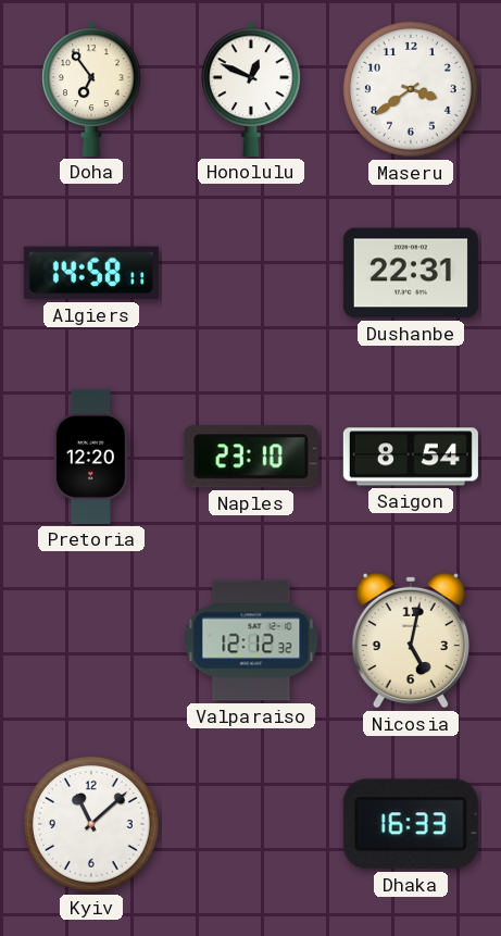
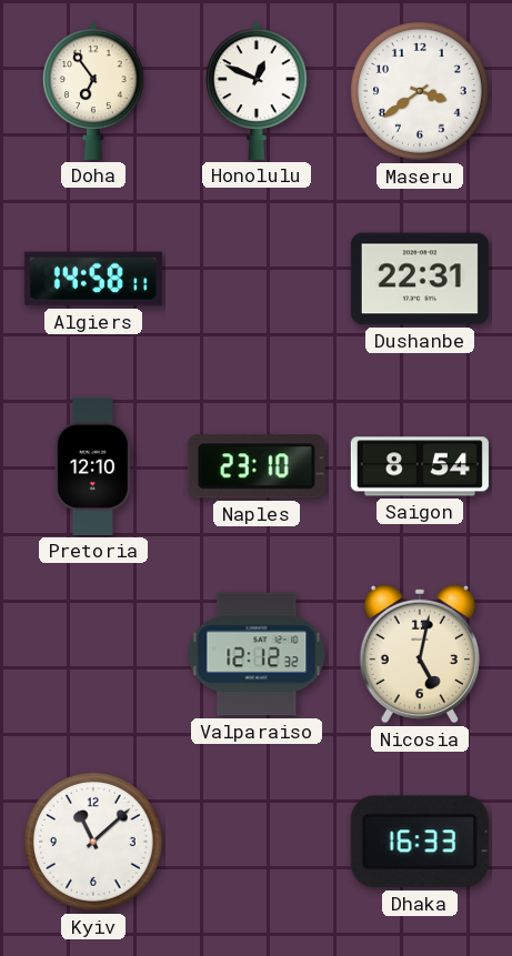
Pretoria: 12:20 -> 12:10
